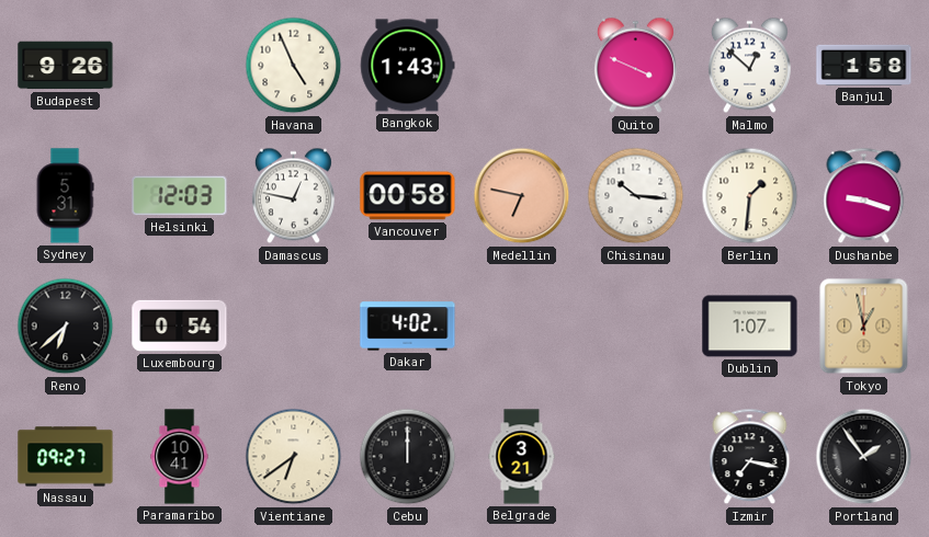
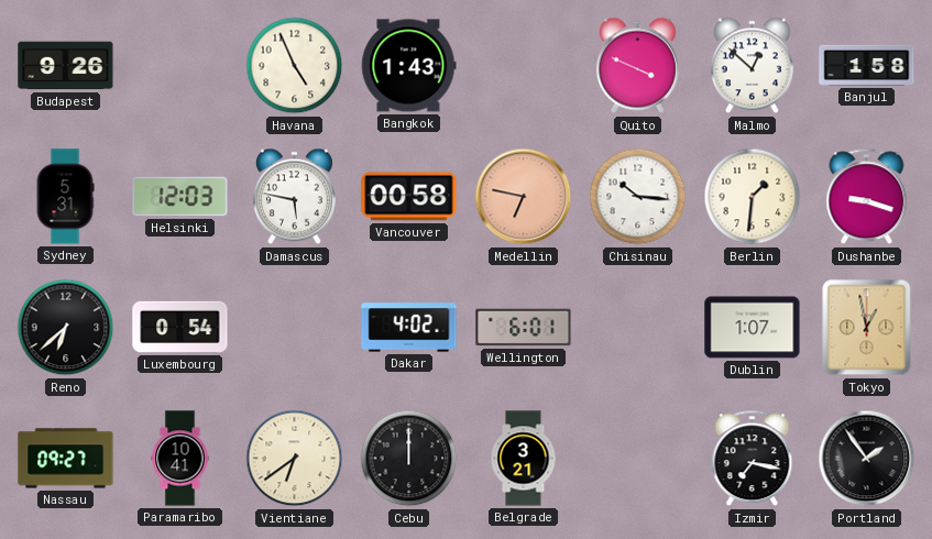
Damascus: 12:47 -> 5:47
Wellington: none -> 6:01
